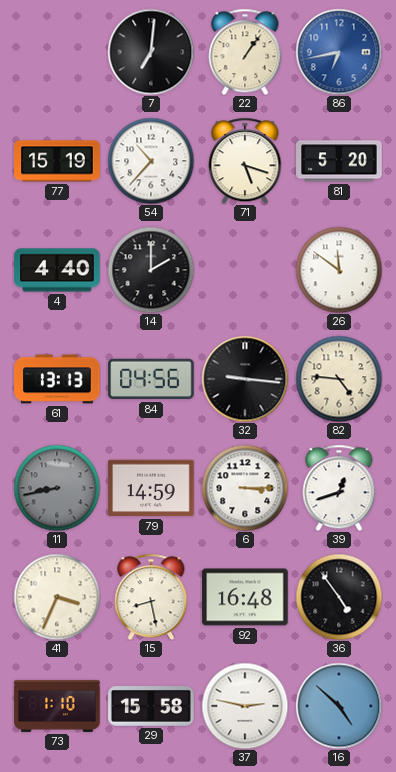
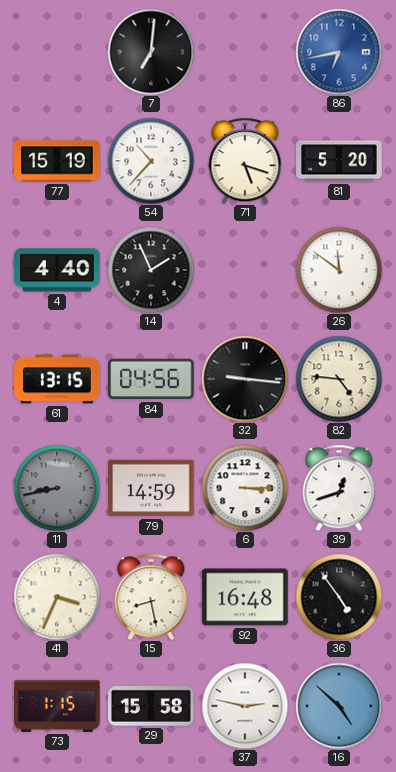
22: 1:06 -> none
14: 2:00 -> 1:56
61: 13:13 -> 13:15
73: 1:10 -> 1:15
